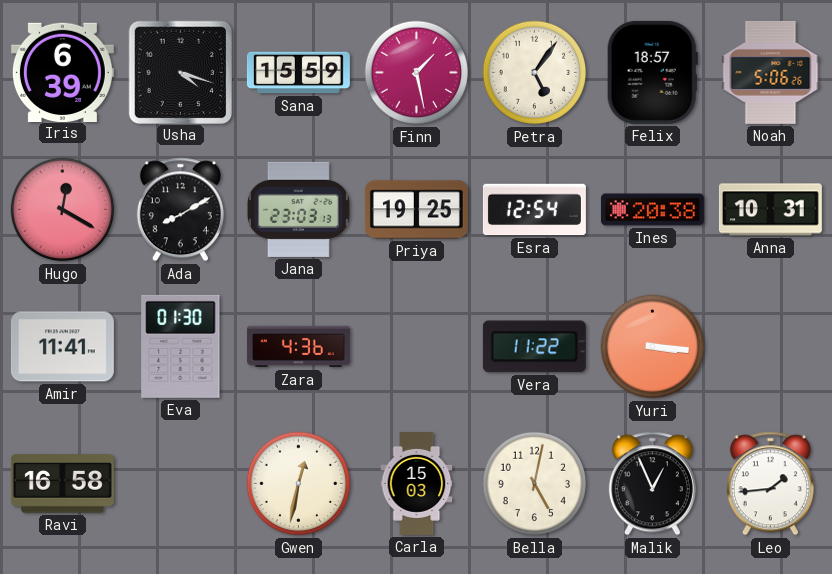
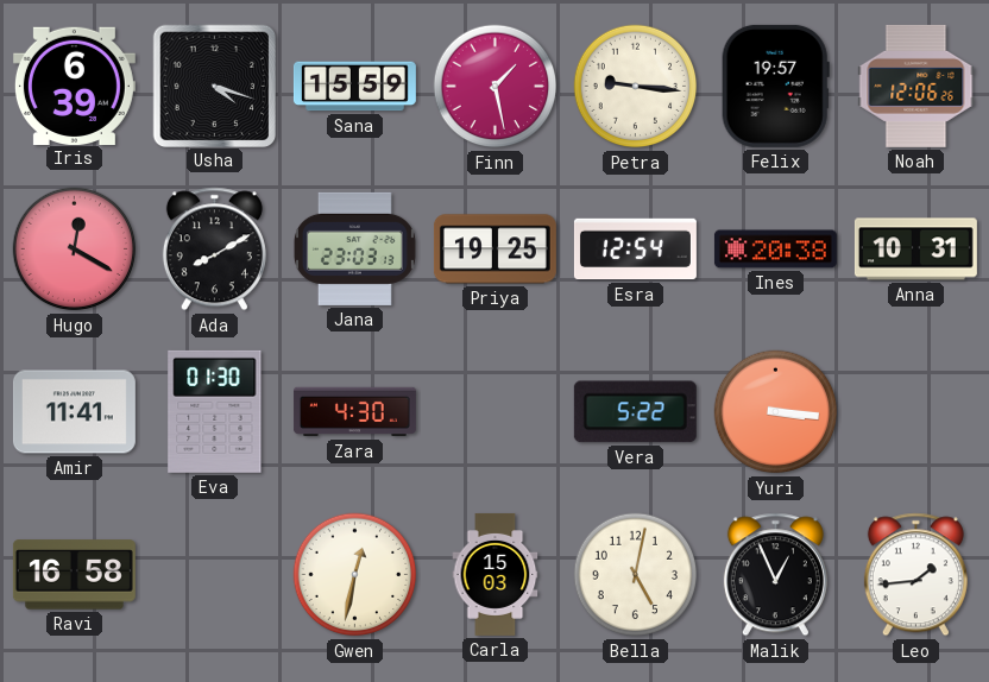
Petra: 5:06 -> 9:16
Felix: 18:57 -> 19:57
Noah: 5:06 -> 12:06
Zara: 4:36 -> 4:30
Vera: 11:22 -> 5:22
